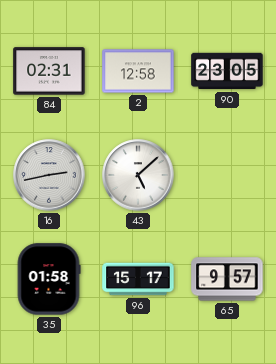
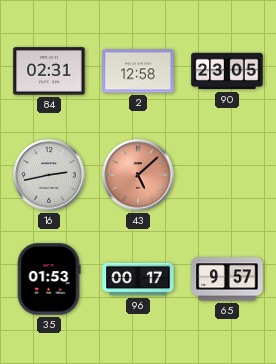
43 dial: white -> salmon
35: 01:58 -> 01:53
96: 15:17 -> 00:17
